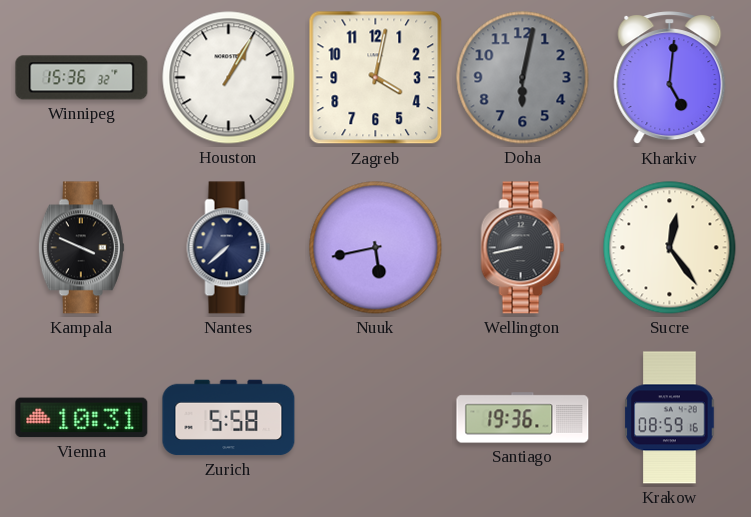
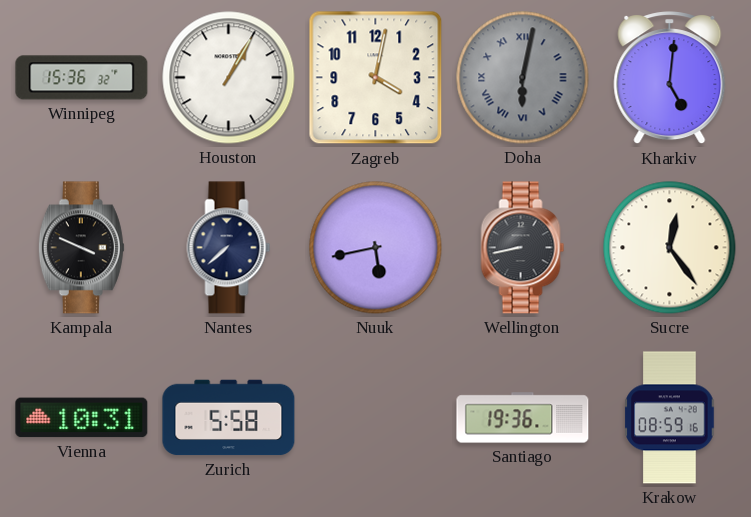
Doha numerals: Arabic -> Roman
